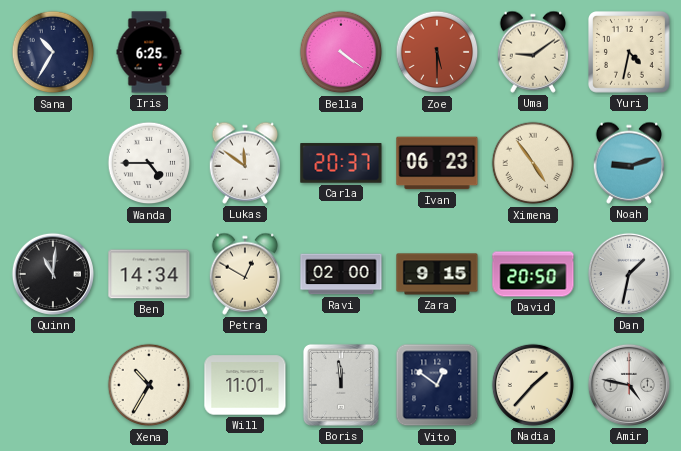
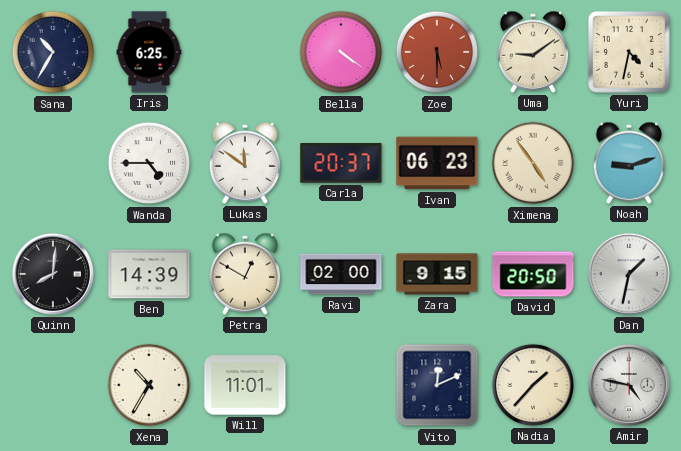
Quinn: 11:01 -> 8:01
Ben: 14:34 -> 14:39
Boris: 11:59 -> none
Vito: 12:51 -> 12:11
